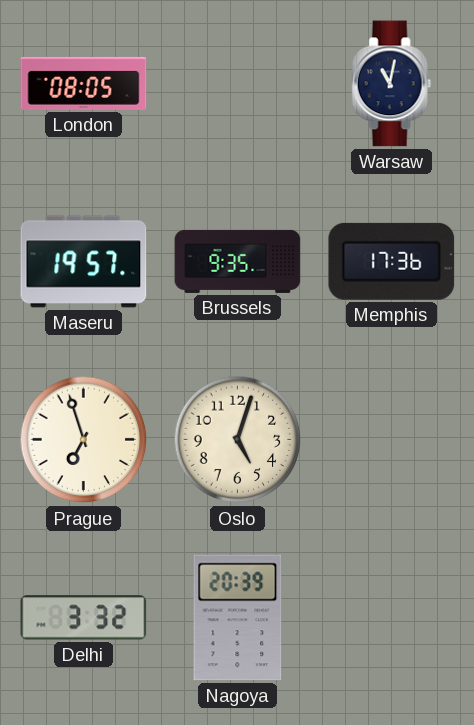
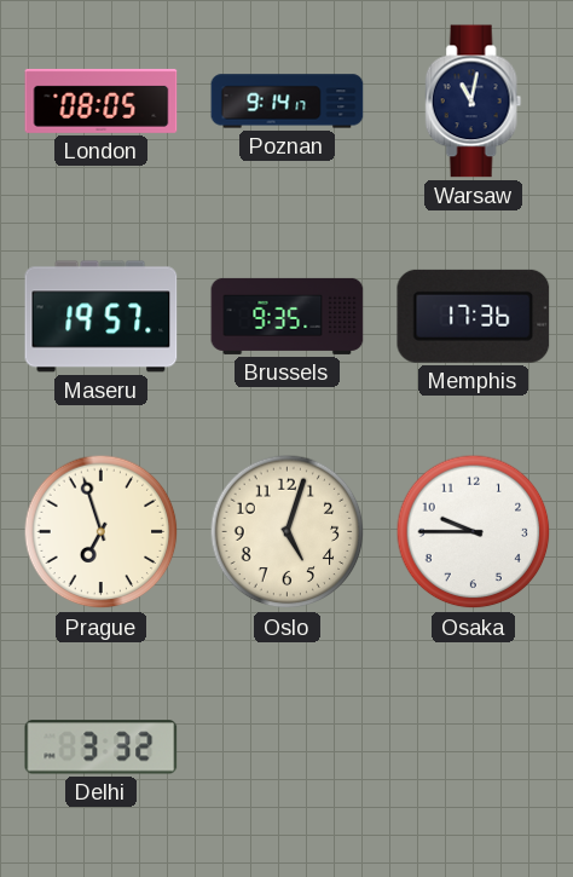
Poznan: none -> 9:14
Osaka: none -> 9:45
Nagoya: 20:39 -> none
